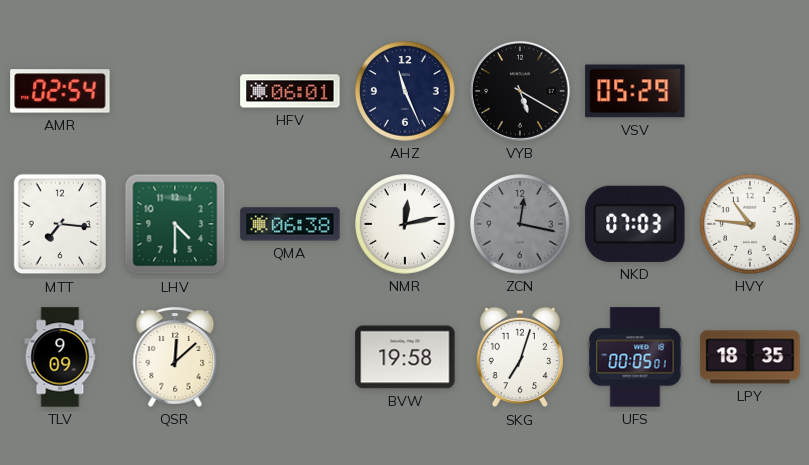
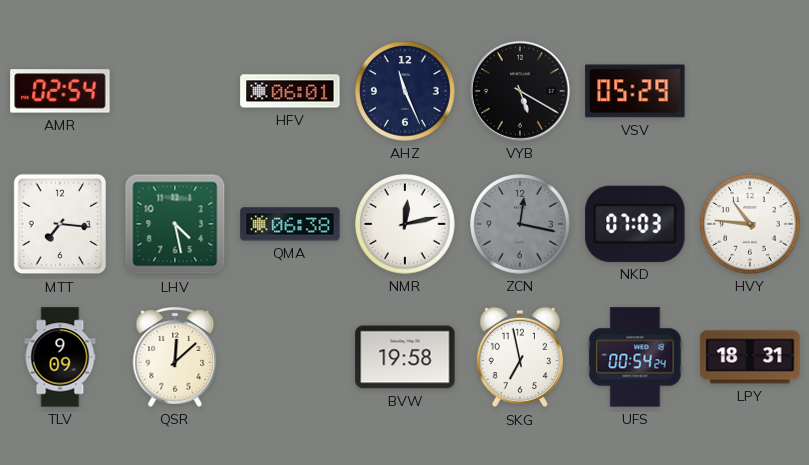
LHV: 4:30 -> 4:28
SKG: 7:03 -> 6:58
UFS: 00:05 -> 00:54
LPY: 18:35 -> 18:31
